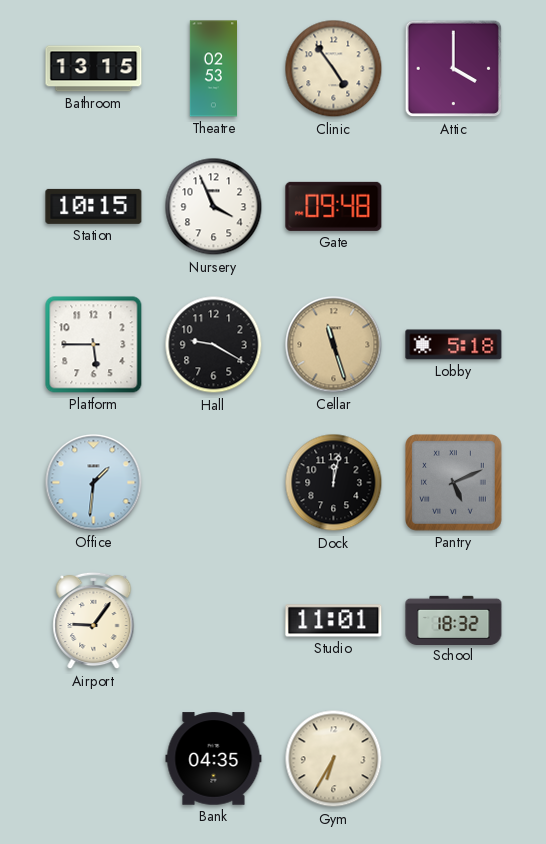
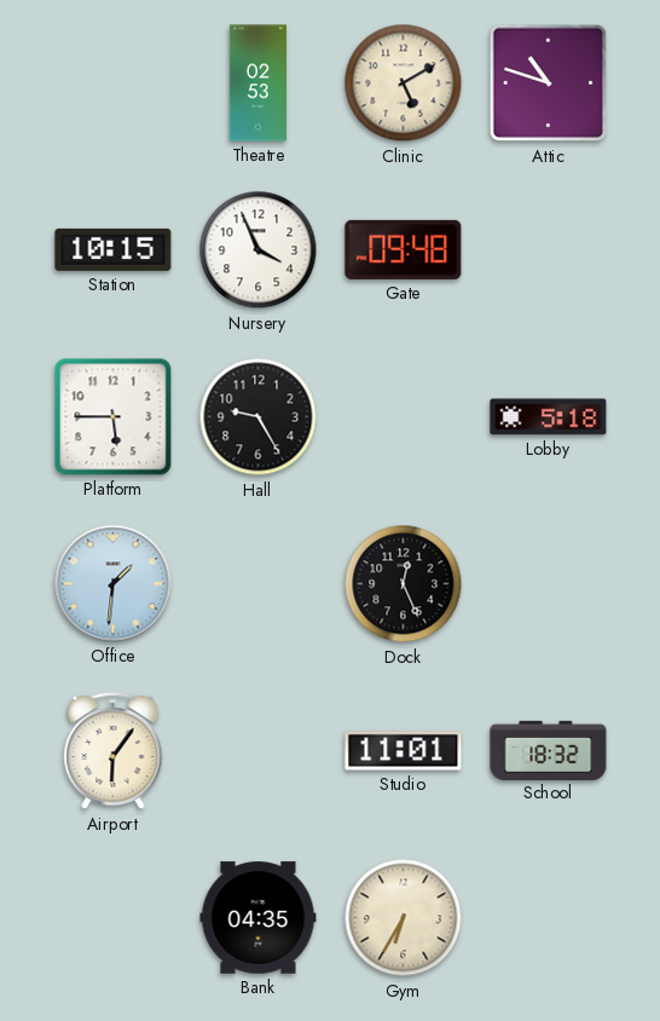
Bathroom: 13:15 -> none
Clinic: 4:54 -> 5:10
Attic: 4:00 -> 10:48
Hall: 9:20 -> 9:25
Cellar: 11:27 -> none
Dock: 12:02 -> 12:26
Pantry: 5:11 -> none
Airport: 9:06 -> 6:06
